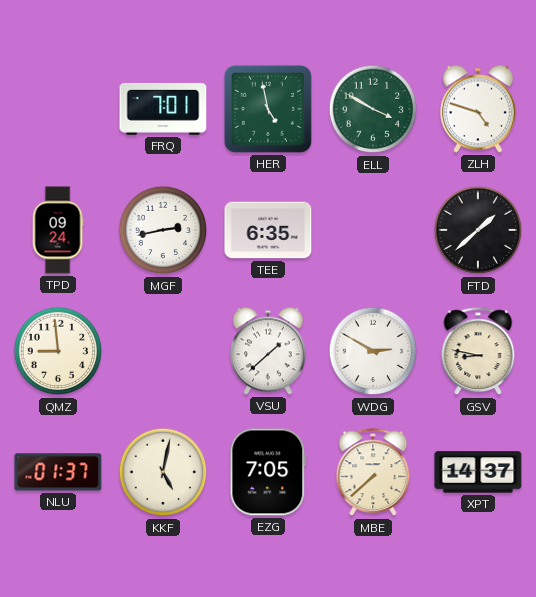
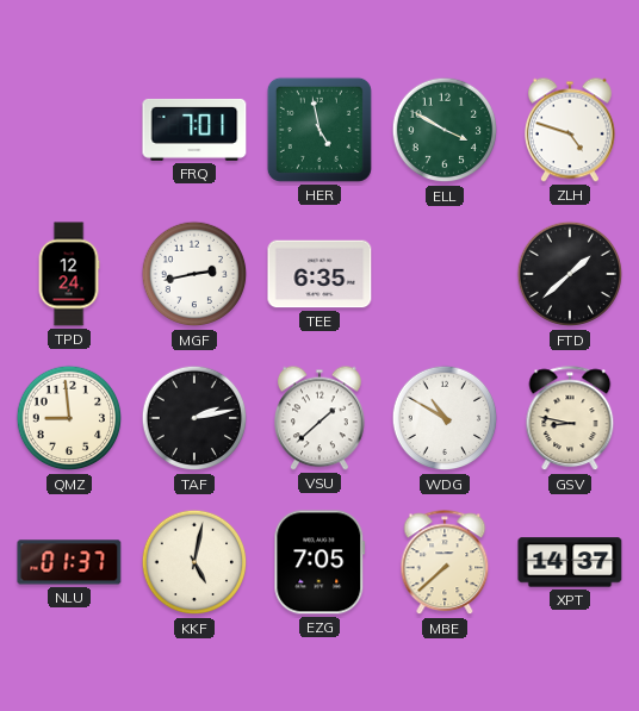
TPD: 09:24 -> 12:24
TAF: none -> 2:13
WDG: 2:50 -> 10:50
